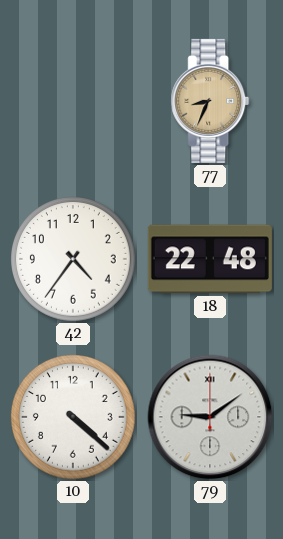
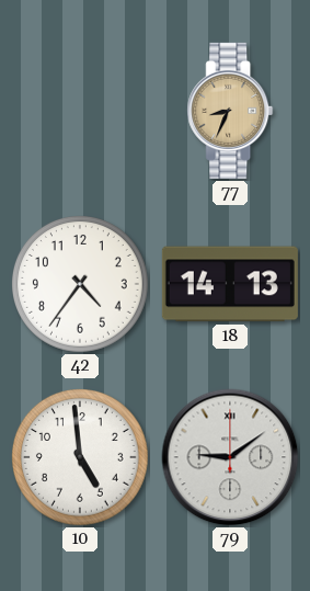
18: 22:48 -> 14:13
10: 4:22 -> 4:59
